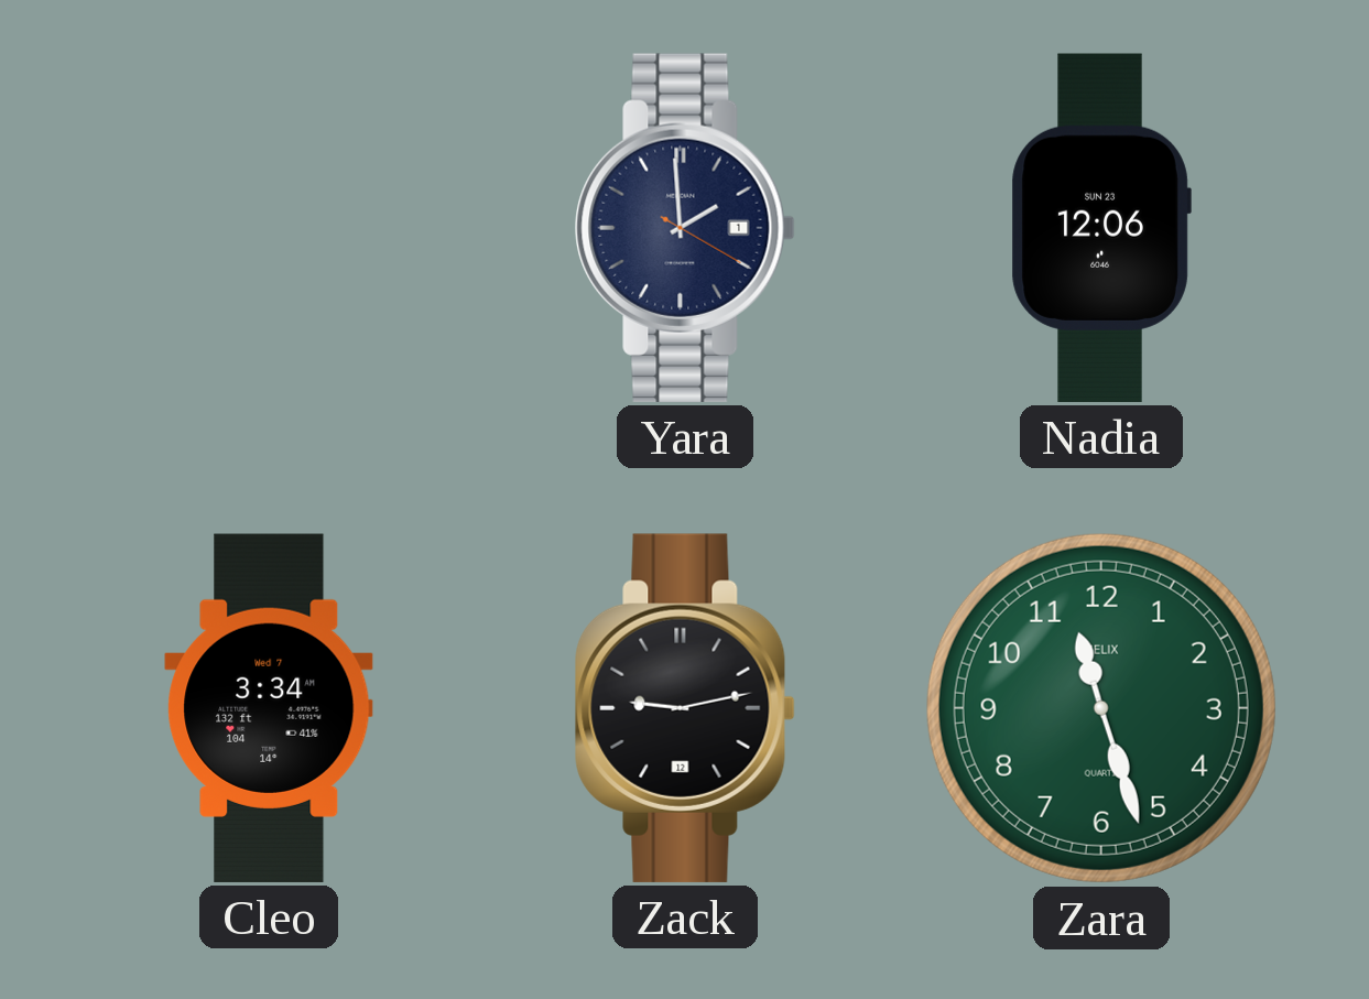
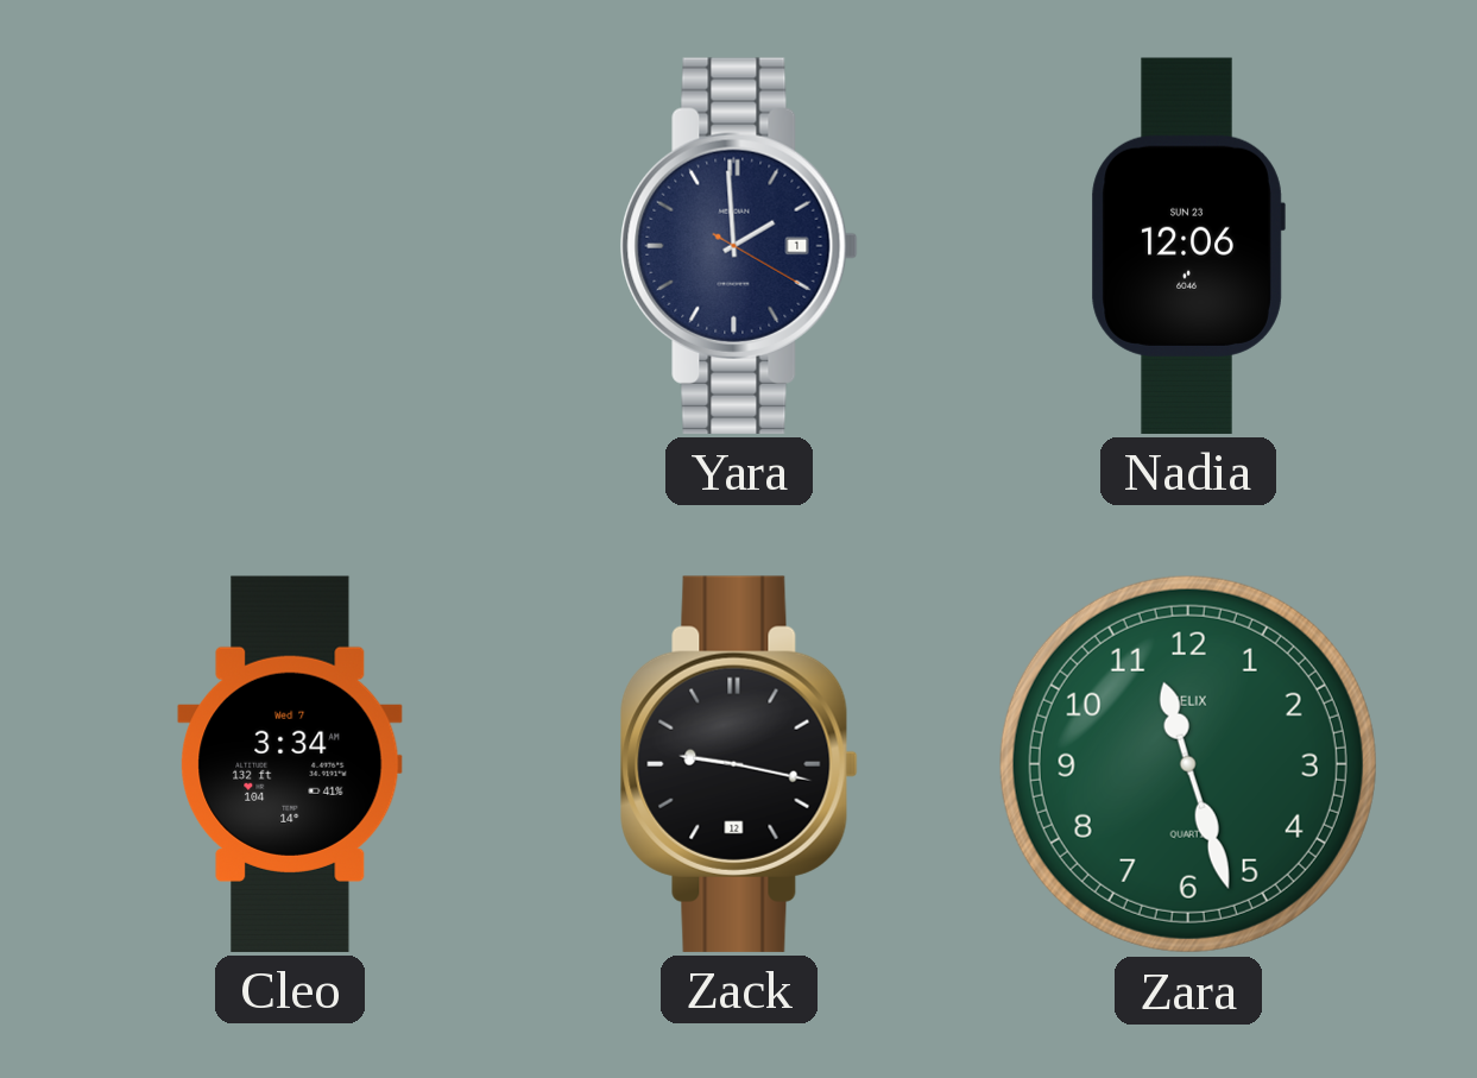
Zack: 9:13 -> 9:17
